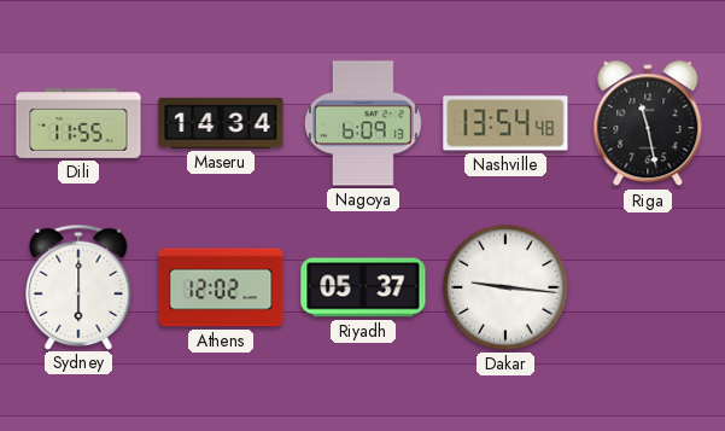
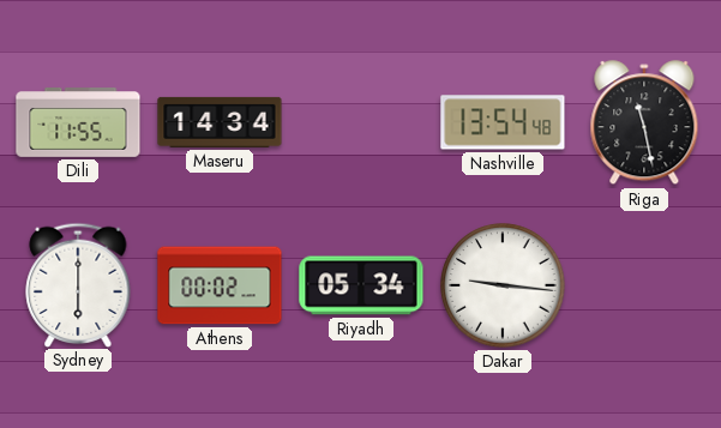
Nagoya: 6:09 -> none
Athens: 12:02 -> 00:02
Riyadh: 05:37 -> 05:34
